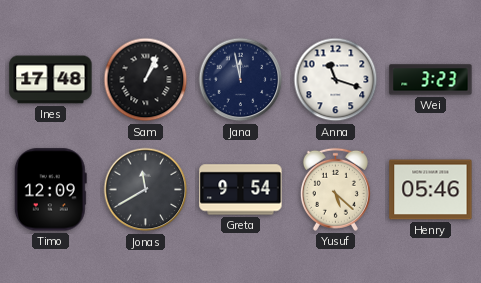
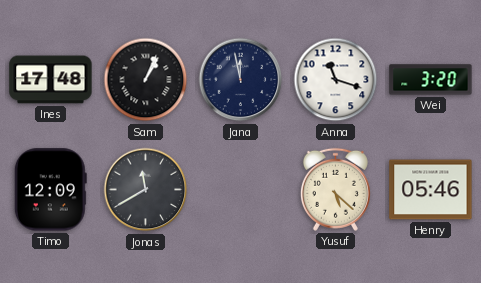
Wei: 3:23 -> 3:20
Greta: 9:54 -> none
